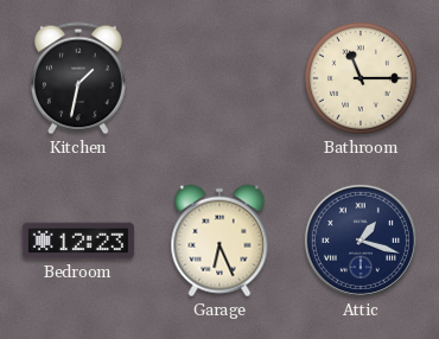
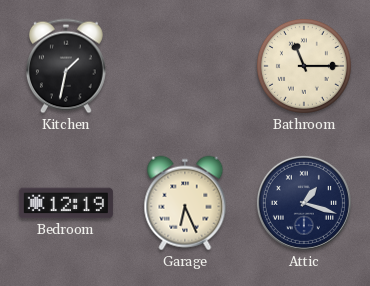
Bedroom: 12:23 -> 12:19
